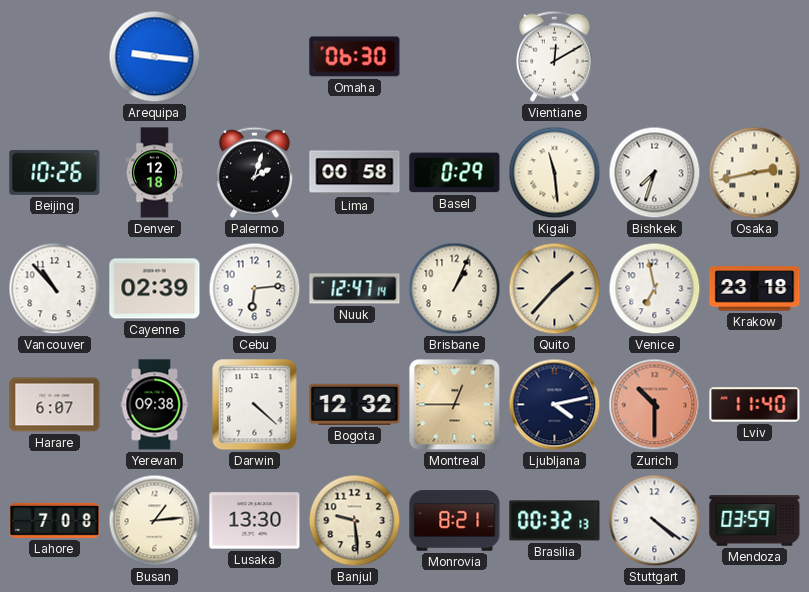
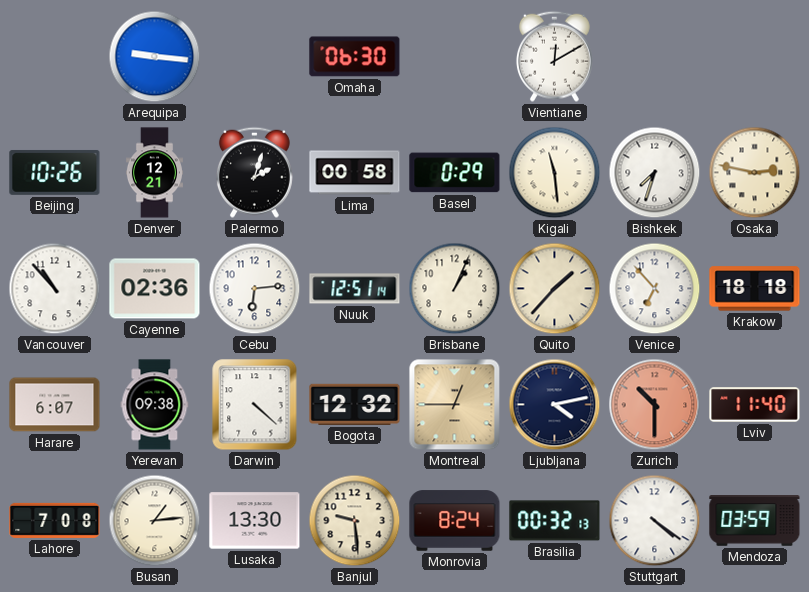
Denver: 12:18 -> 12:21
Osaka: 2:43 -> 2:47
Cayenne: 02:39 -> 02:36
Nuuk: 12:47 -> 12:51
Venice: 6:58 -> 6:53
Krakow: 23:18 -> 18:18
Monrovia: 8:21 -> 8:24
